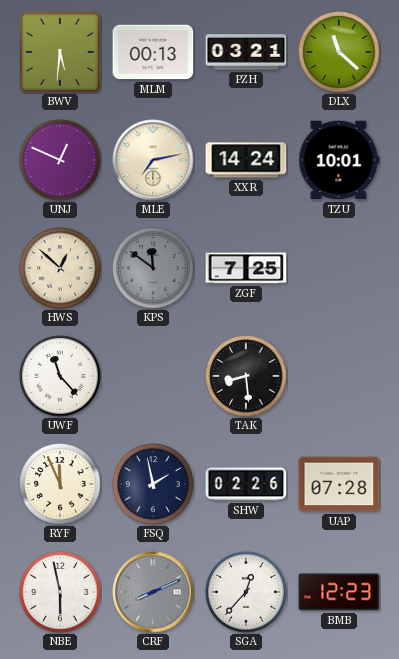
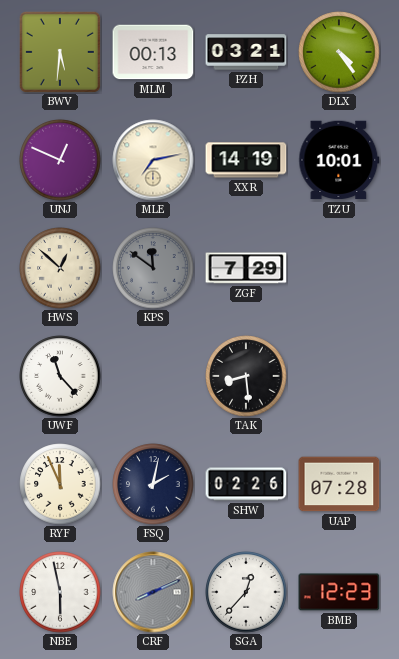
DLX: 11:22 -> 4:24
XXR: 14:24 -> 14:19
ZGF: 7:25 -> 7:29
FSQ: 1:58 -> 2:02
